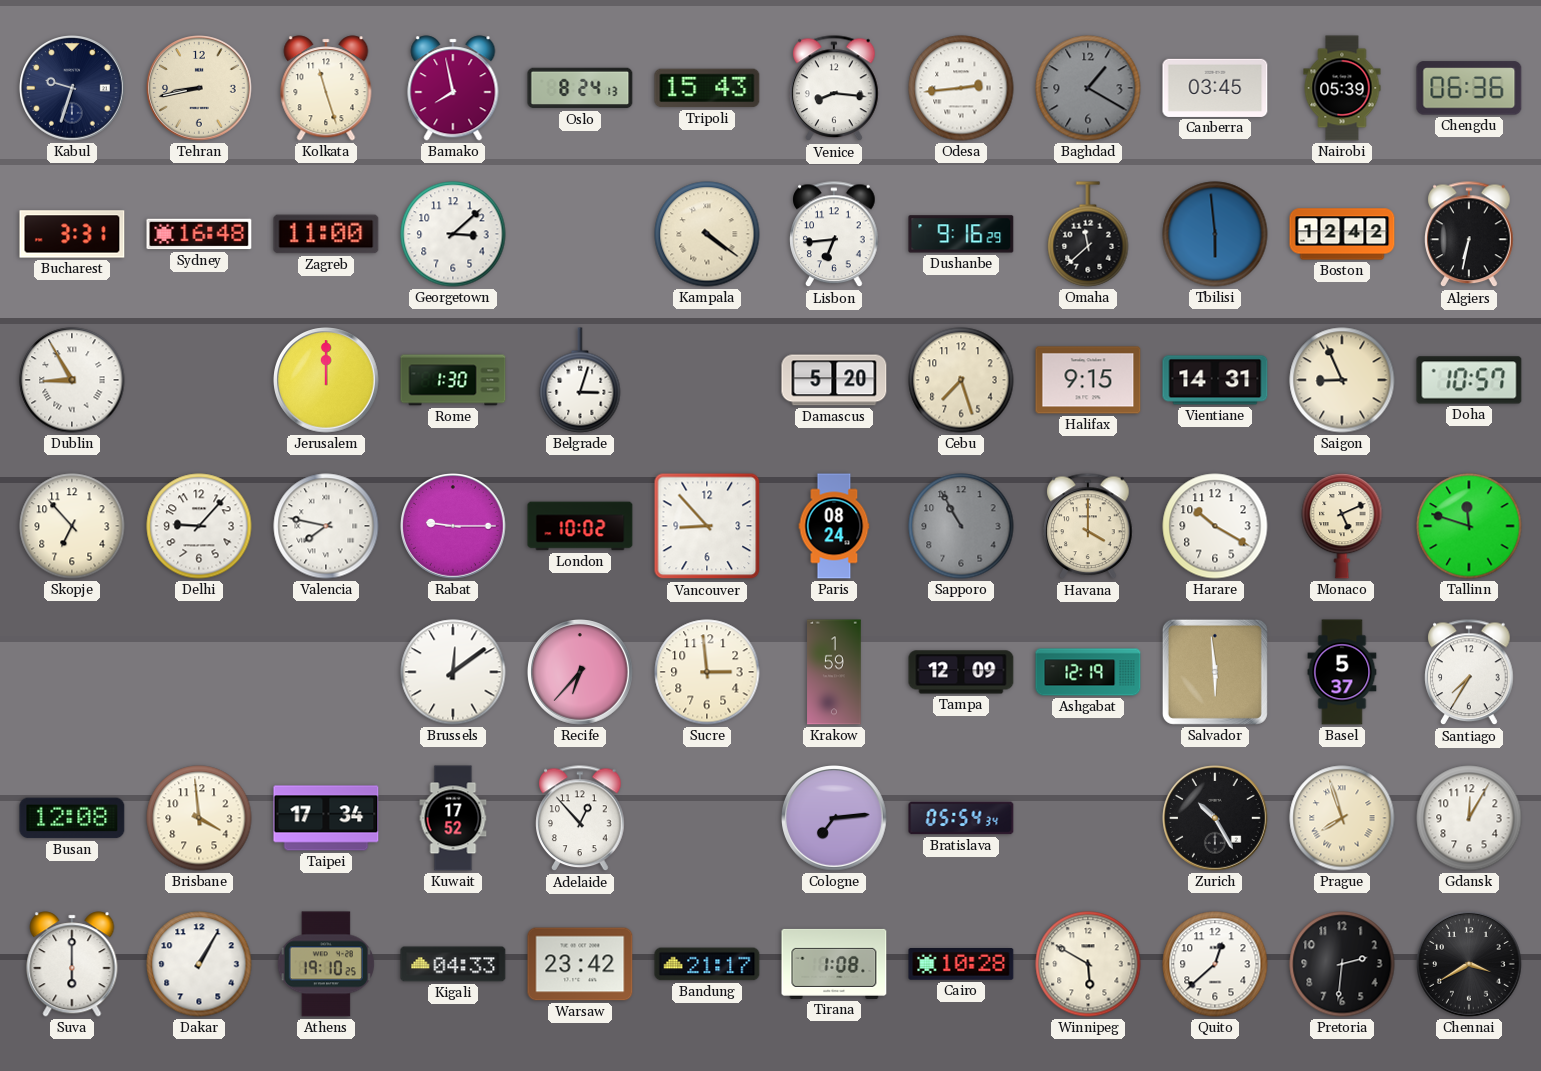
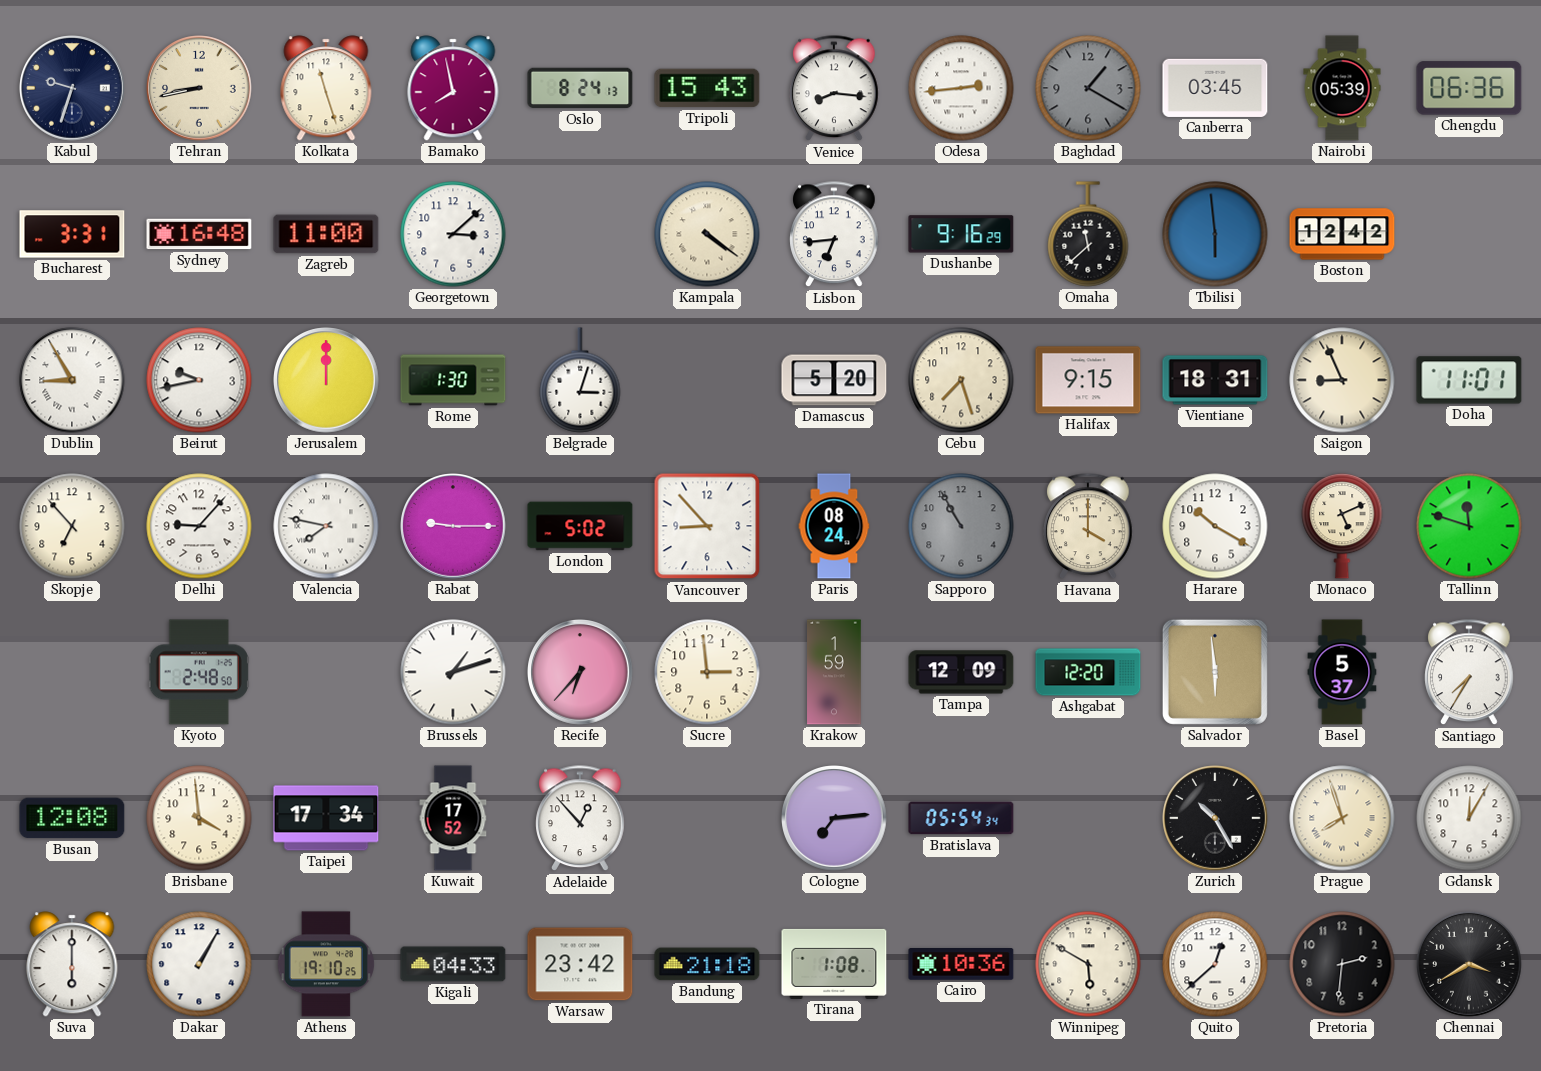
Algiers: 6:32 -> none
Beirut: none -> 9:43
Vientiane: 14:31 -> 18:31
Doha: 10:57 -> 11:01
London: 10:02 -> 5:02
Kyoto: none -> 2:48
Brussels: 12:09 -> 1:12
Ashgabat: 12:19 -> 12:20
Bandung: 21:17 -> 21:18
Cairo: 10:28 -> 10:36
